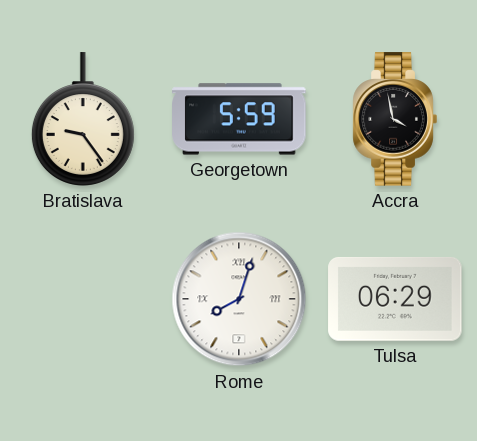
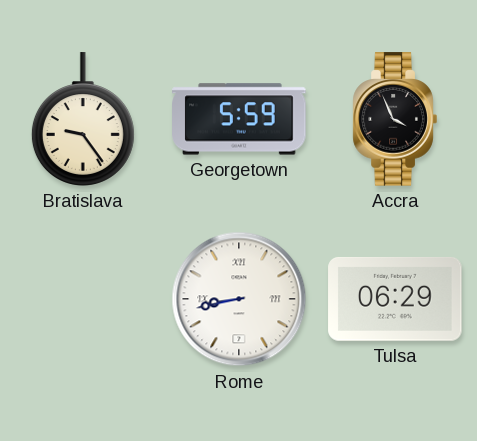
Accra: 3:58 -> 3:56
Rome: 8:03 -> 8:43
